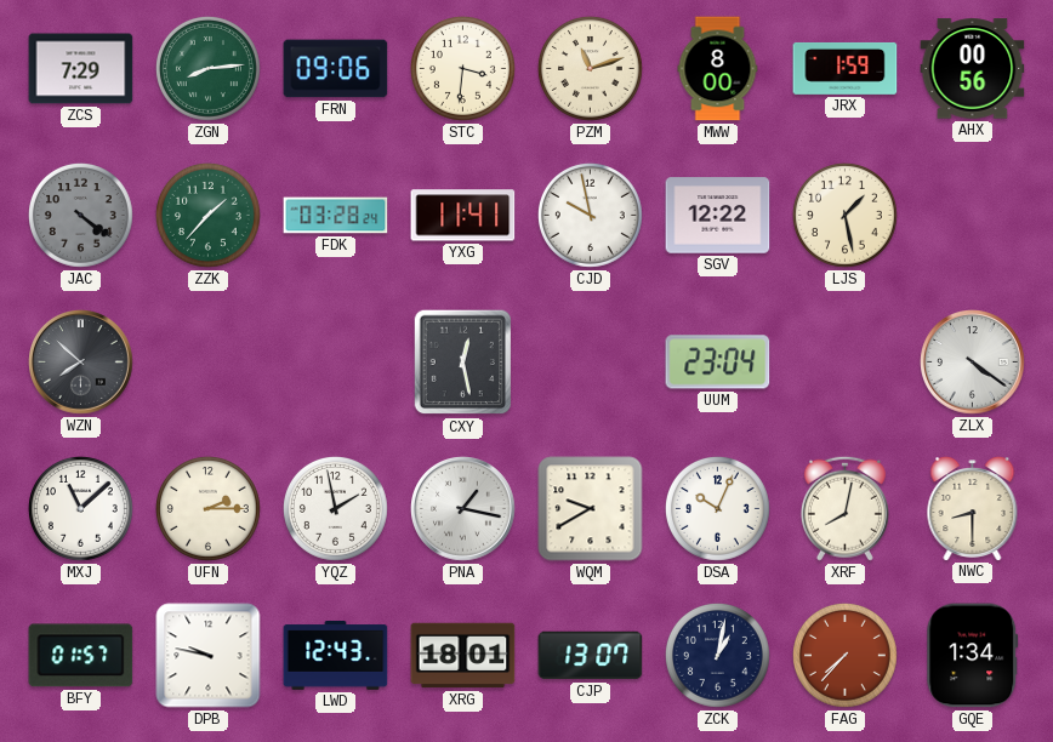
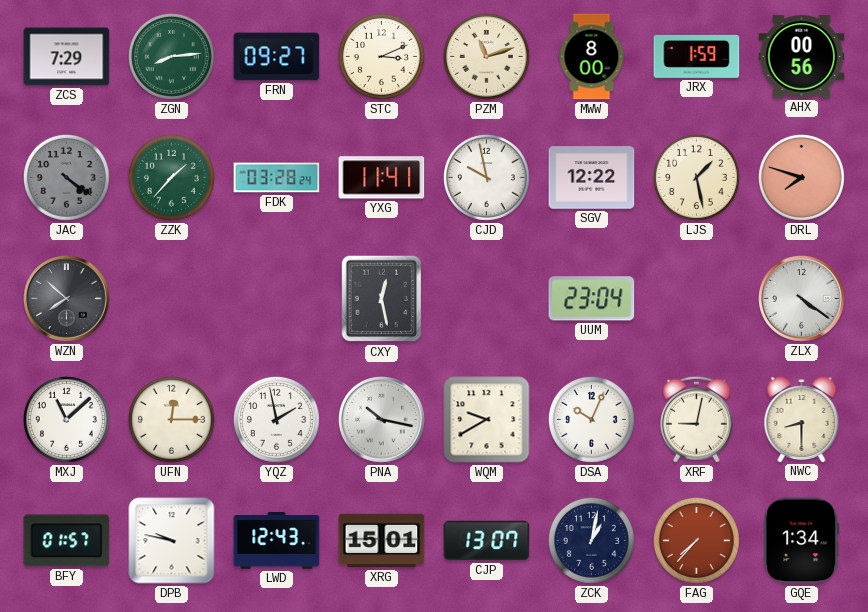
FRN: 09:06 -> 09:27
STC: 3:31 -> 3:11
DRL: none -> 7:48
UFN: 2:15 -> 12:15
PNA: 1:17 -> 10:17
XRF: 8:02 -> 9:02
XRG: 18:01 -> 15:01
